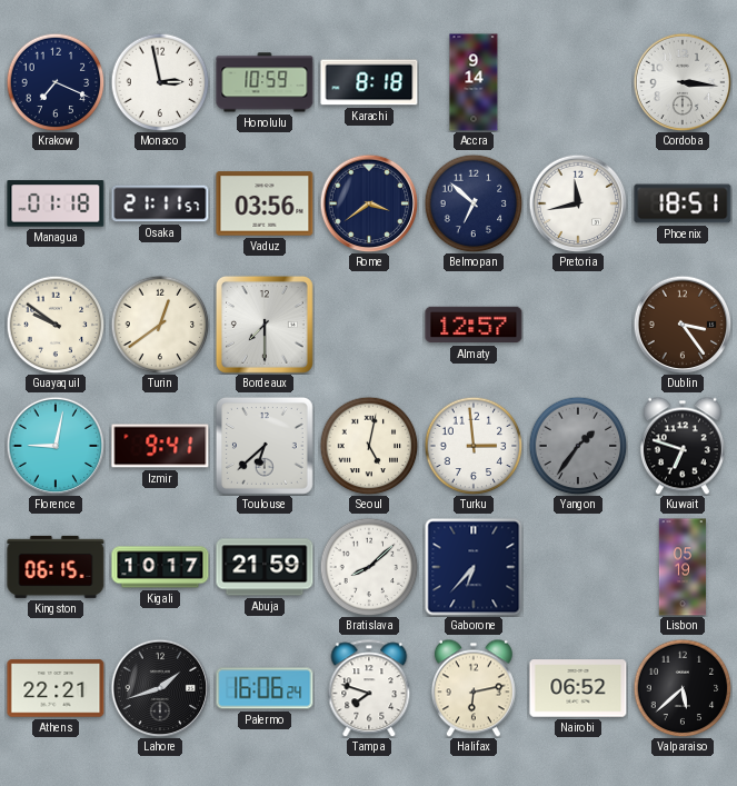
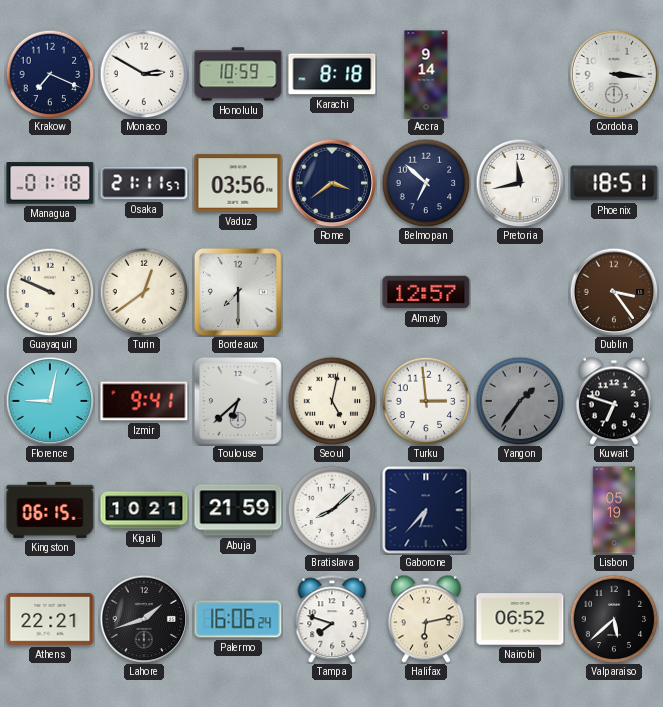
Monaco: 2:58 -> 2:50
Guayaquil: 9:51 -> 9:49
Kigali: 10:17 -> 10:21
